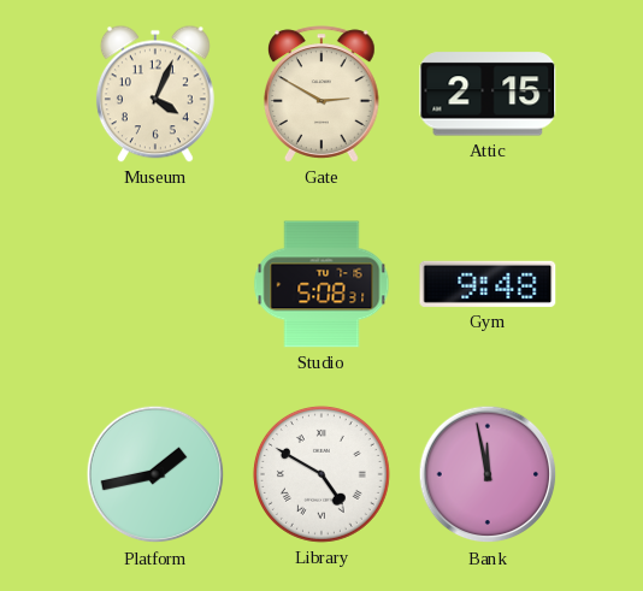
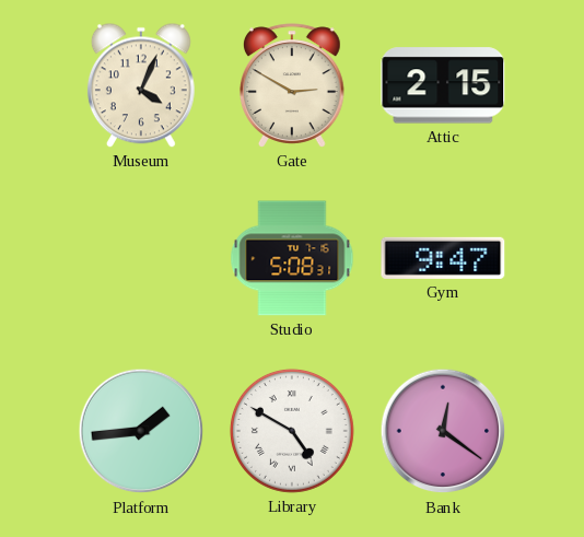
Gym: 9:48 -> 9:47
Platform: 1:43 -> 1:44
Bank: 11:58 -> 12:21
